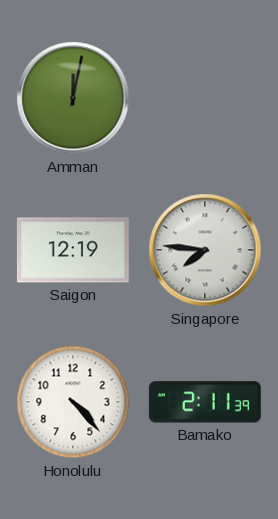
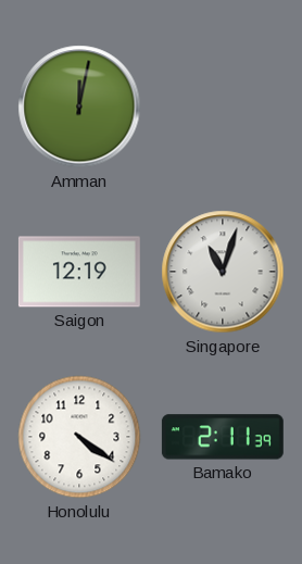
Singapore: 7:46 -> 11:03
Honolulu: 4:23 -> 4:21
